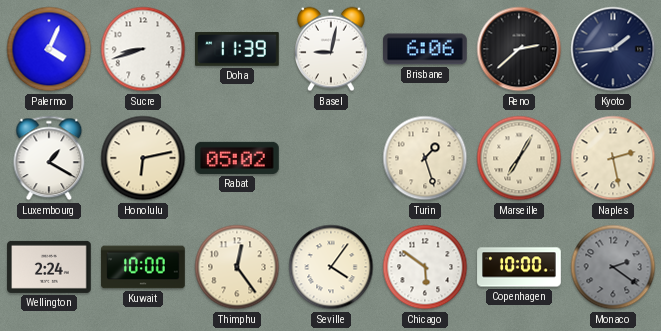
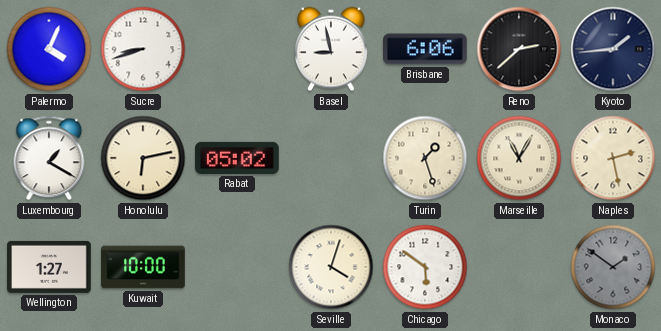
Doha: 11:39 -> none
Basel: 9:02 -> 8:58
Marseille: 7:05 -> 11:05
Wellington: 2:24 -> 1:27
Thimphu: 12:24 -> none
Seville: 4:06 -> 4:03
Copenhagen: 10:00 -> none
Monaco: 2:21 -> 1:51
